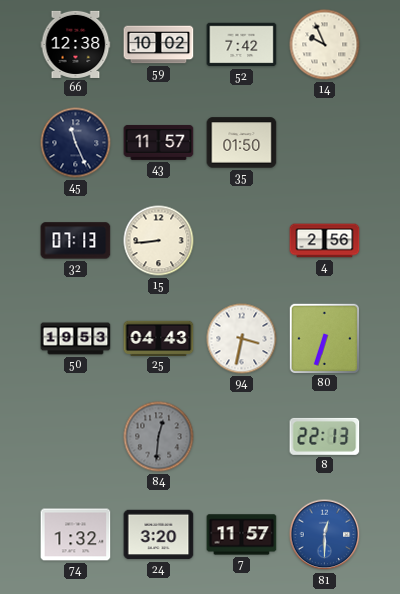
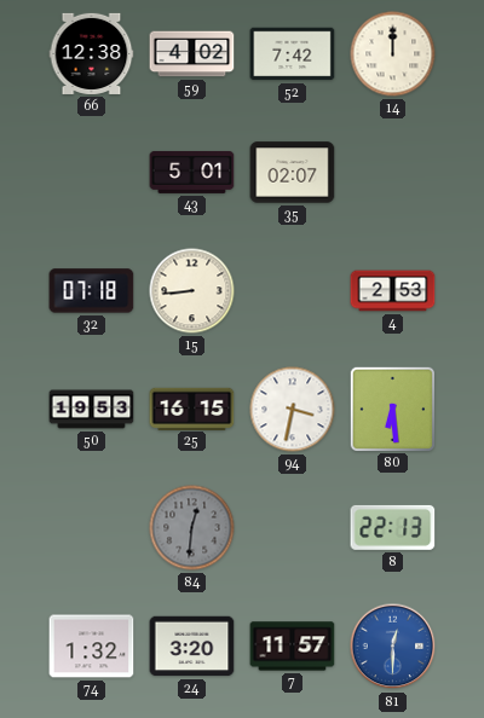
59: 10:02 -> 4:02
14: 9:56 -> 12:00
45: 11:26 -> none
43: 11:57 -> 5:01
35: 01:50 -> 02:07
32: 07:13 -> 07:18
4: 2:56 -> 2:53
25: 04:43 -> 16:15
80: 6:33 -> 6:29
